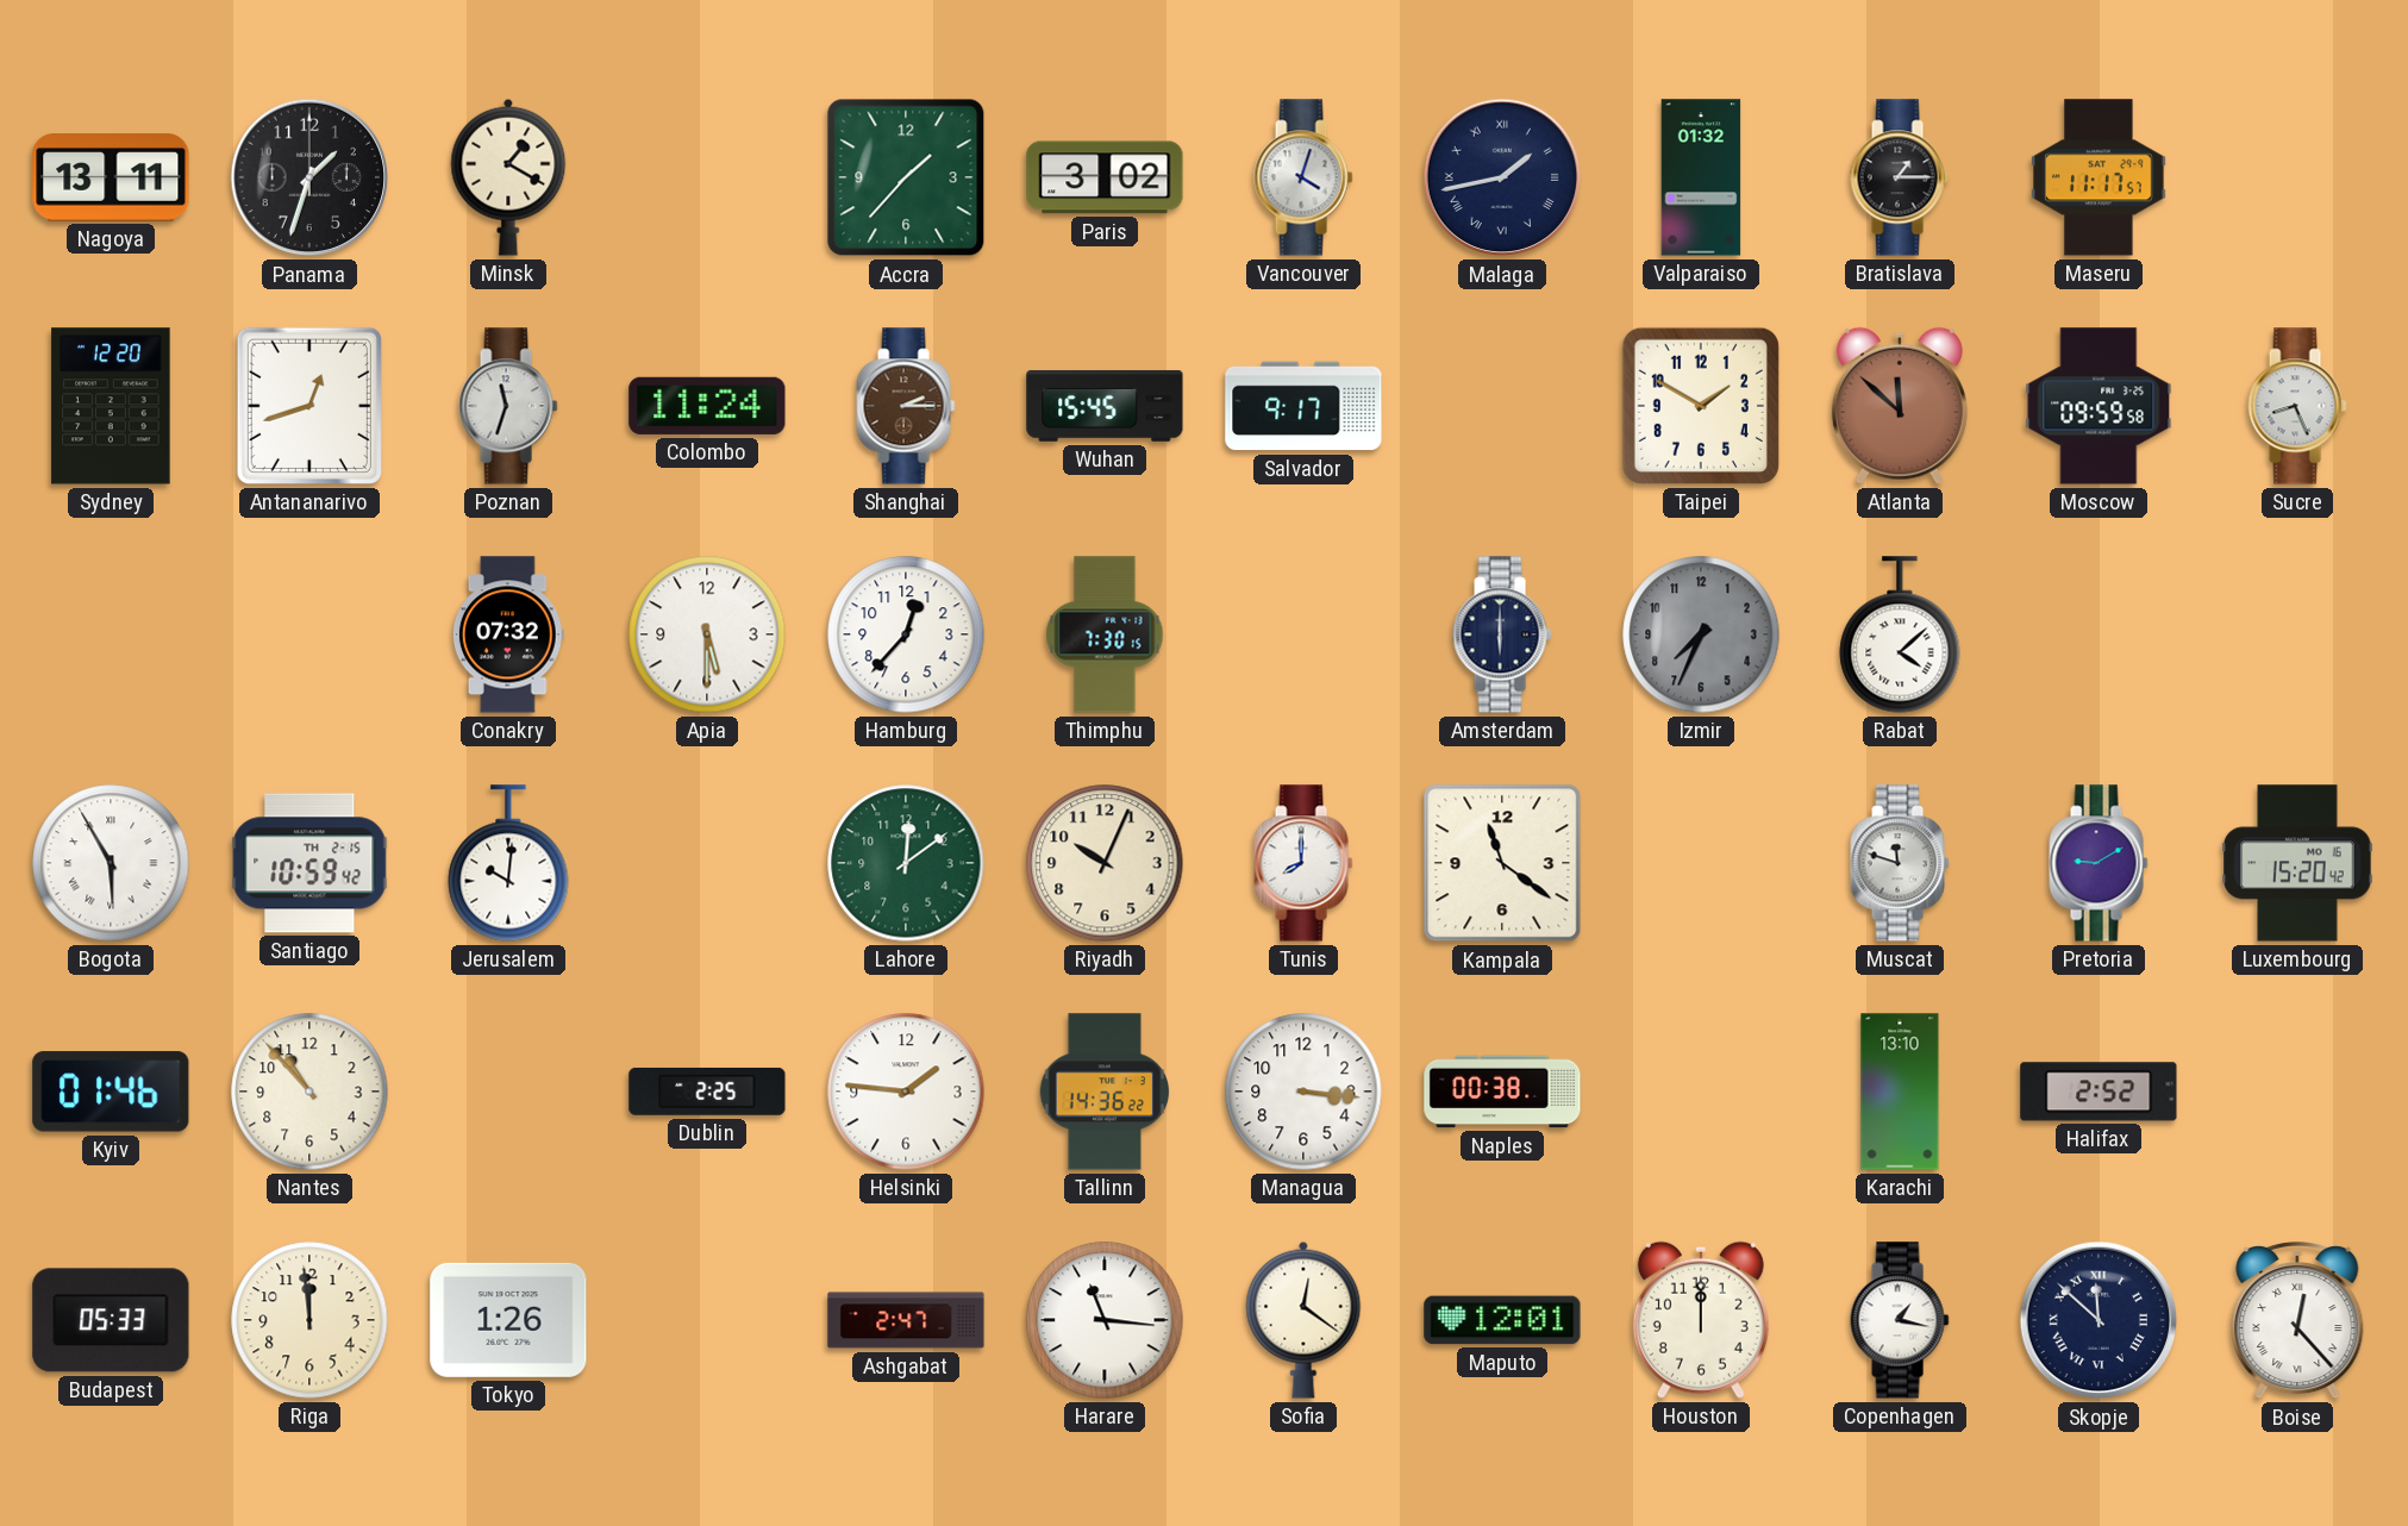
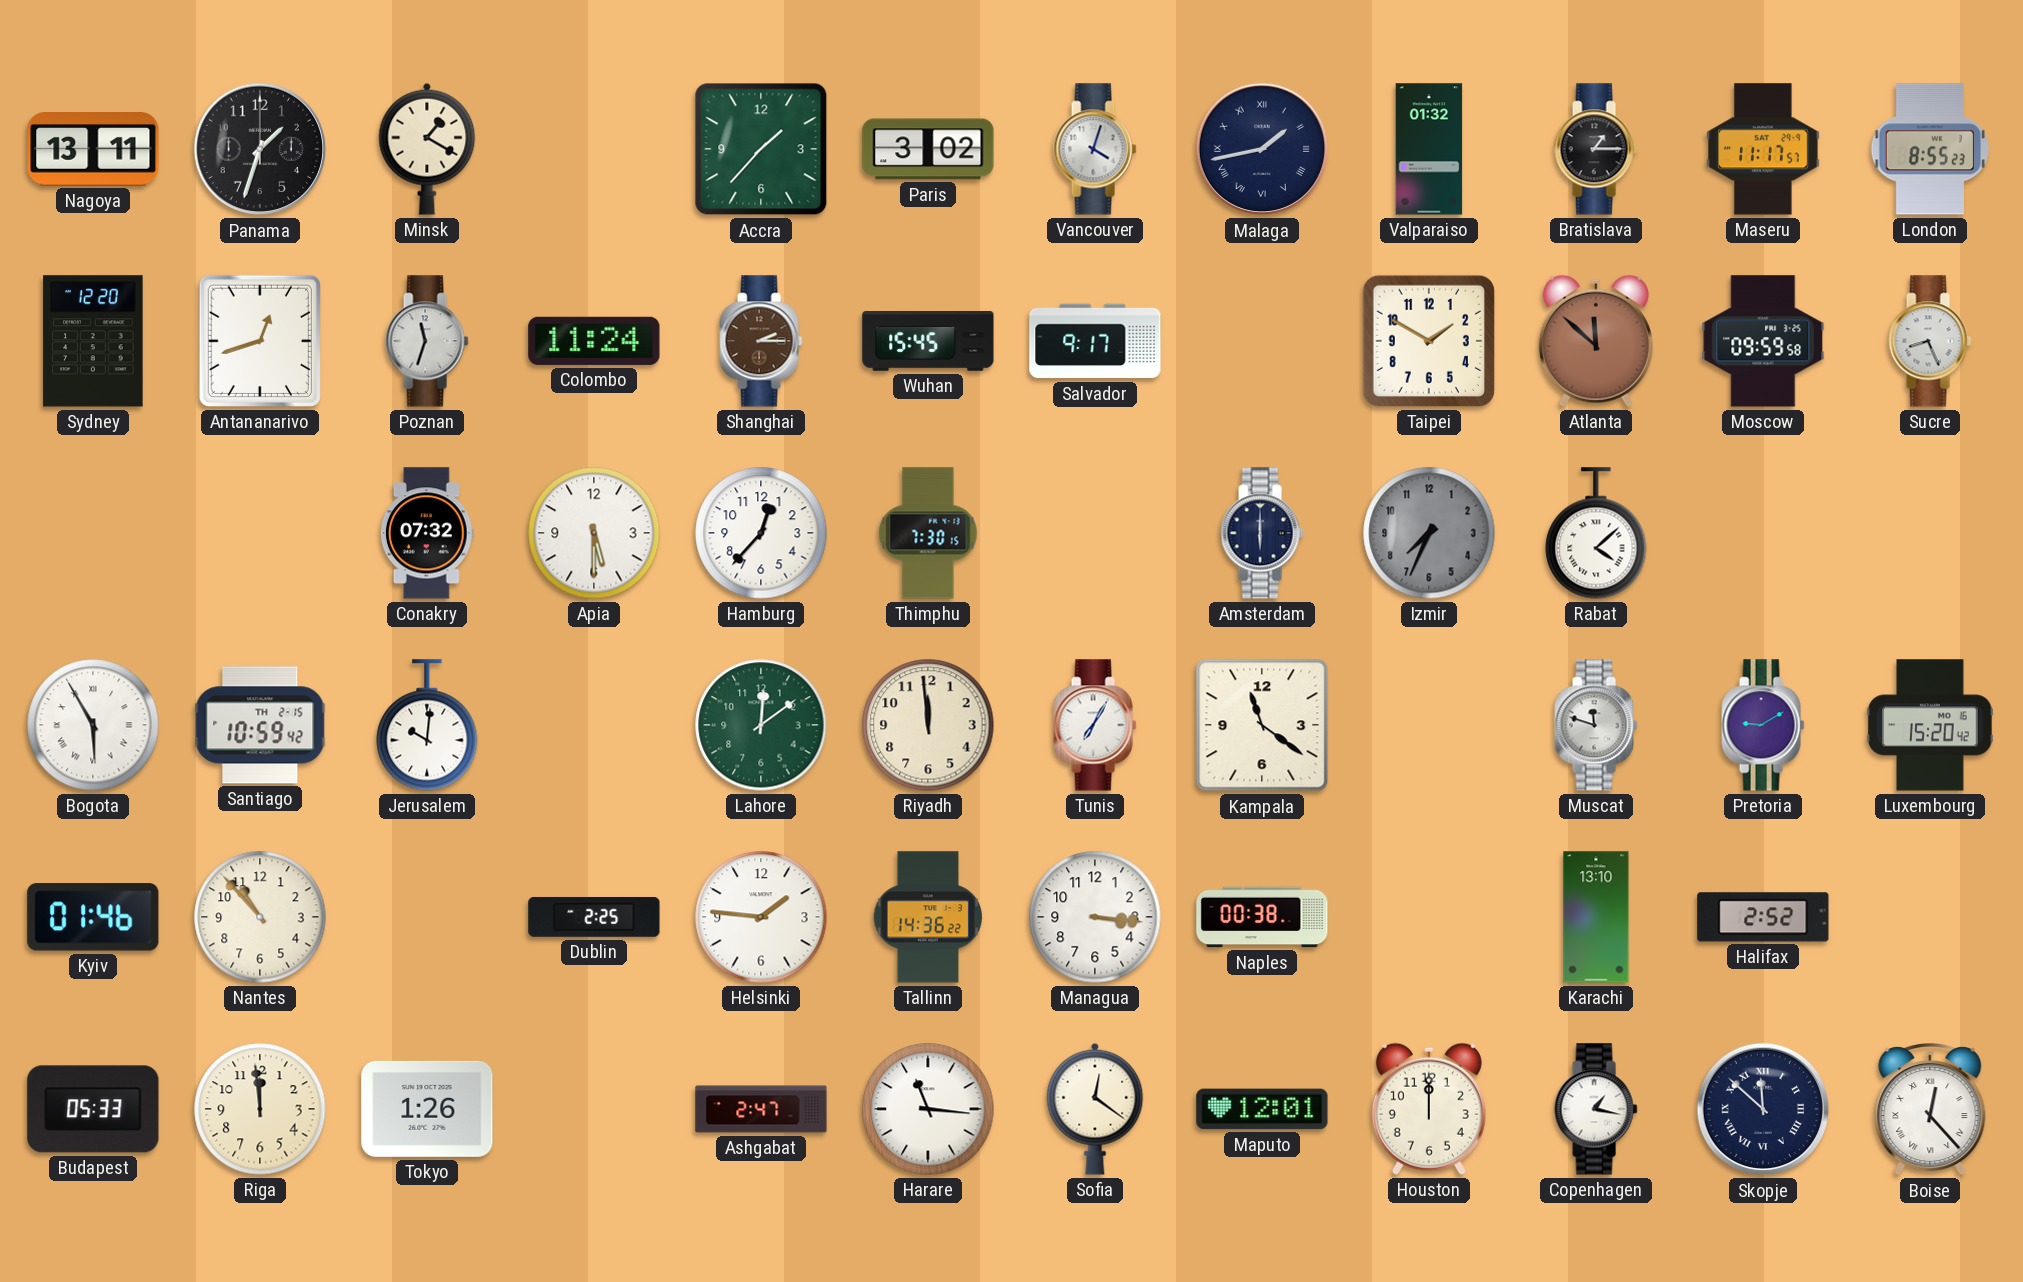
London: none -> 8:55
Riyadh: 10:04 -> 11:59
Tunis: 8:00 -> 7:05
